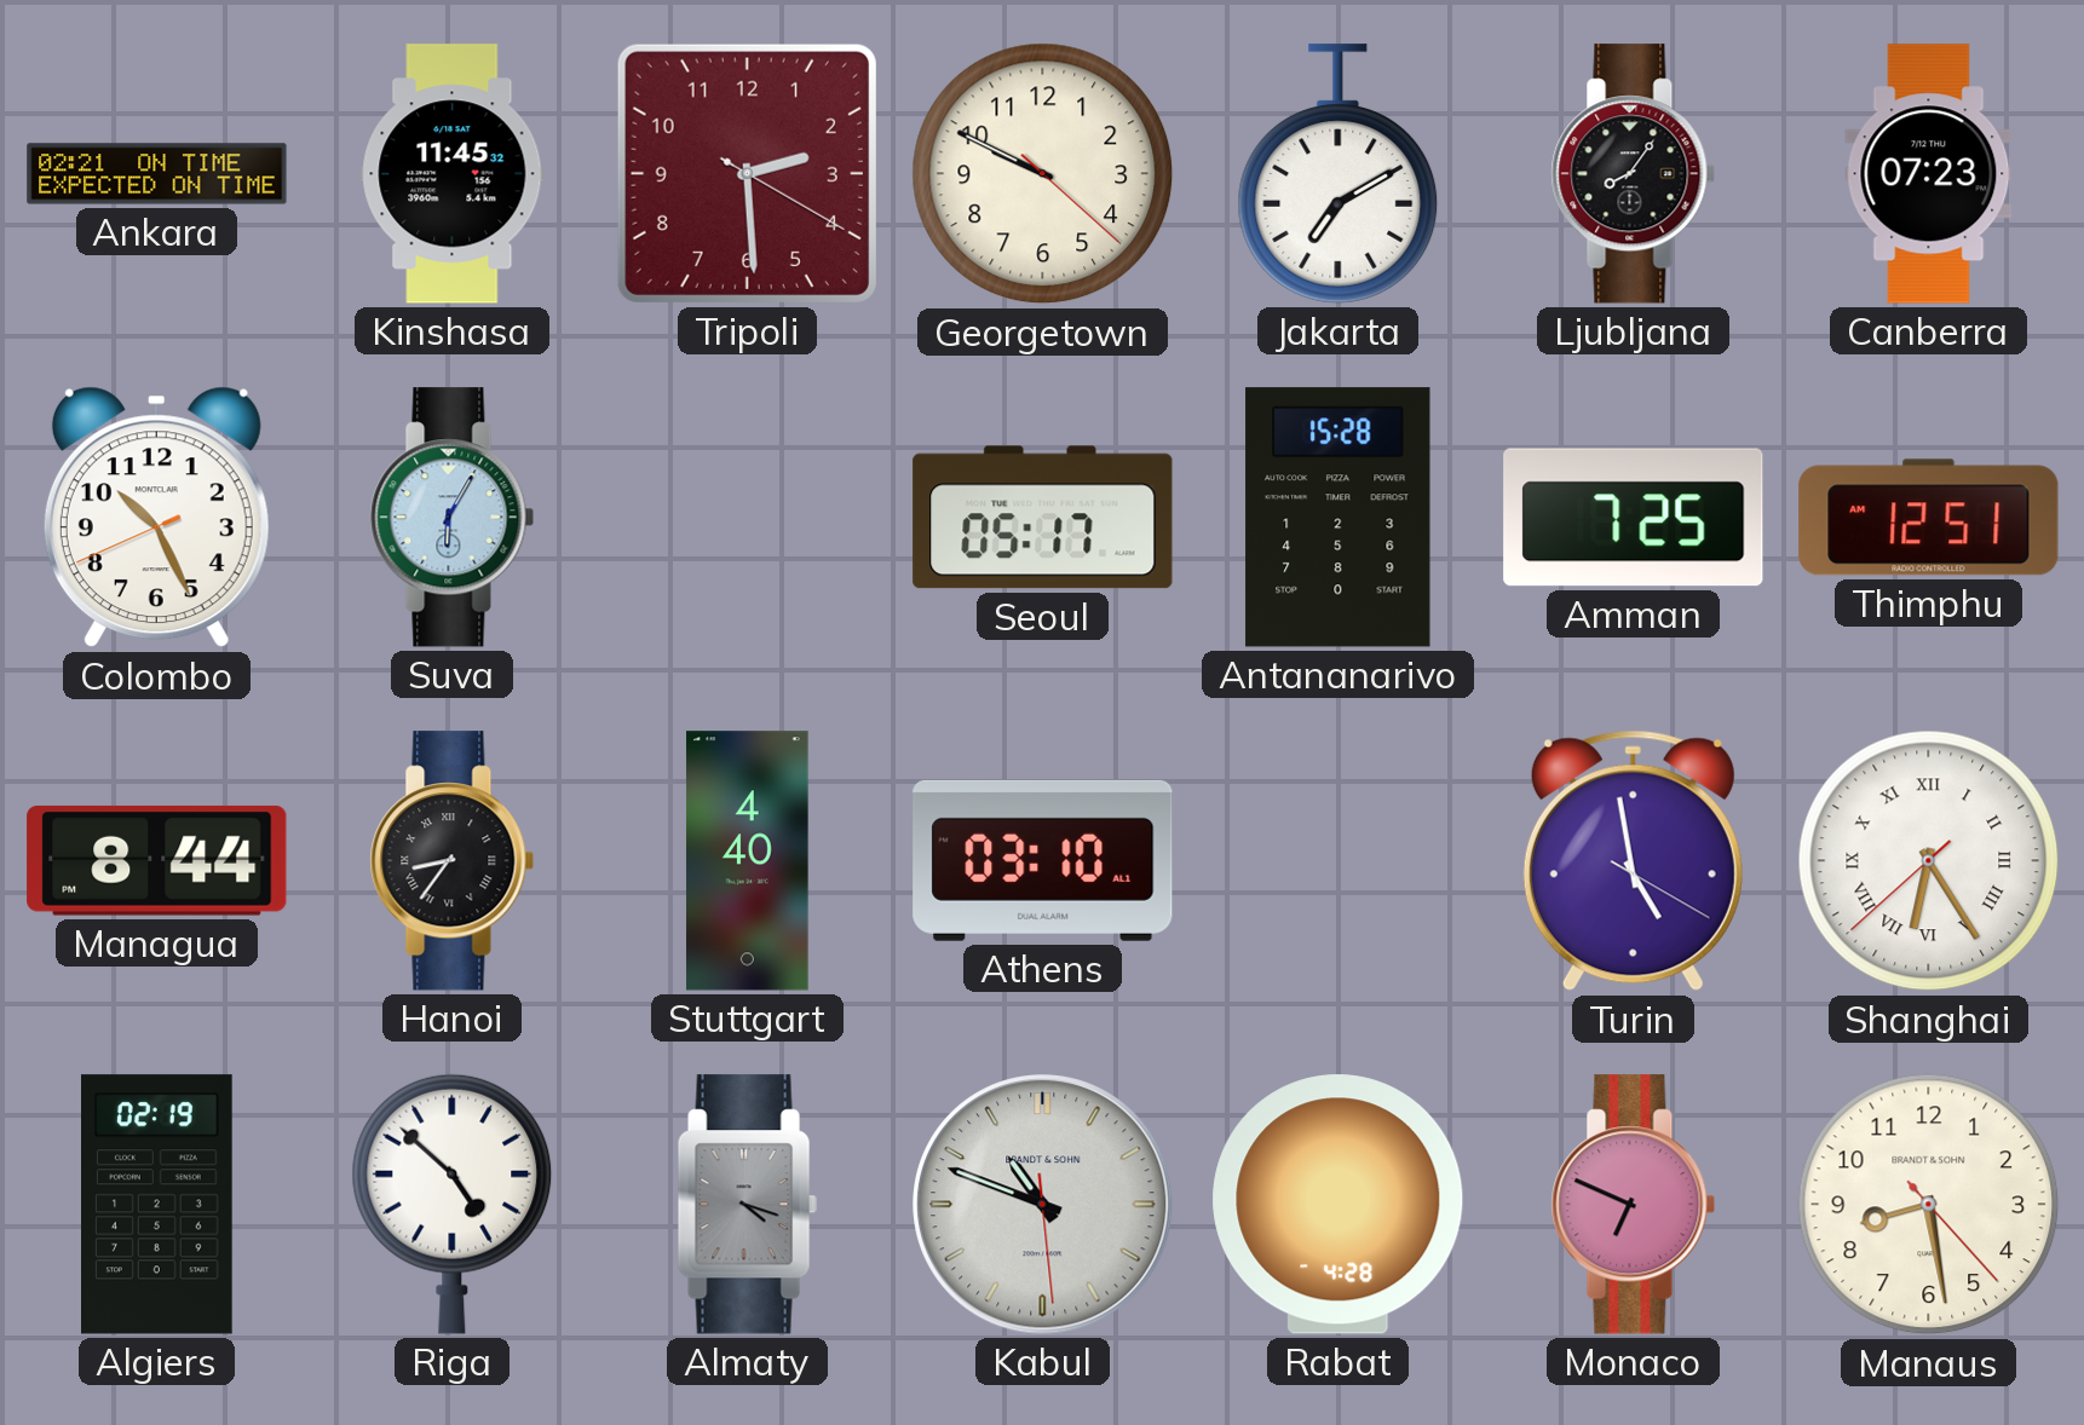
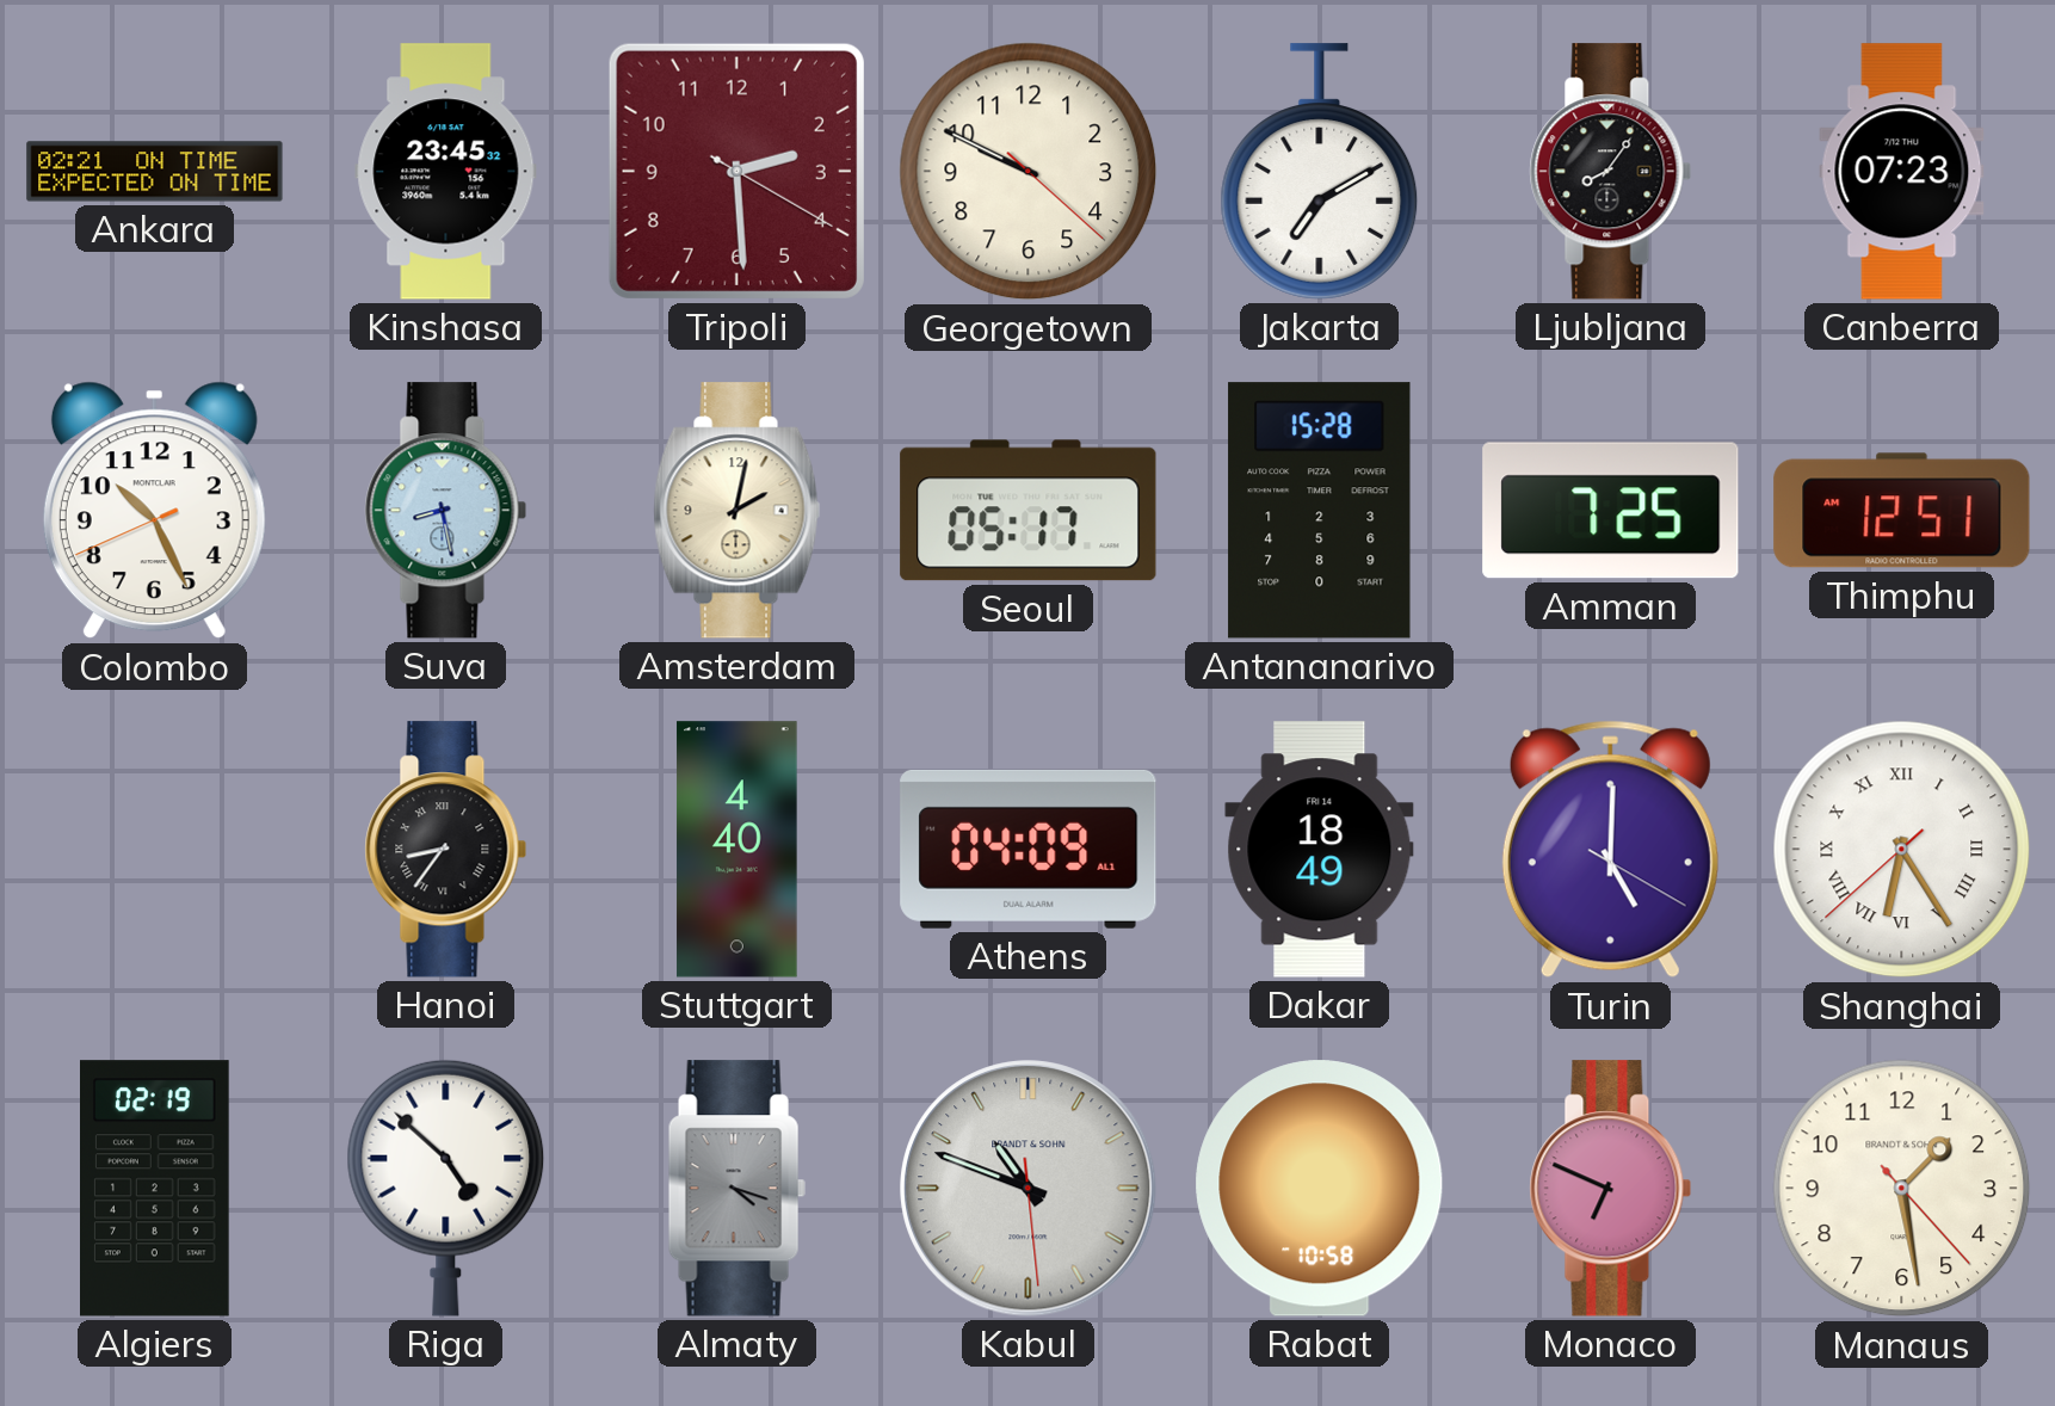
Kinshasa: 11:45 -> 23:45
Suva: 6:05 -> 8:28
Amsterdam: none -> 2:02
Managua: 8:44 -> none
Athens: 03:10 -> 04:09
Dakar: none -> 18:49
Turin: 4:58 -> 5:00
Rabat: 4:28 -> 10:58
Manaus: 8:28 -> 1:28
